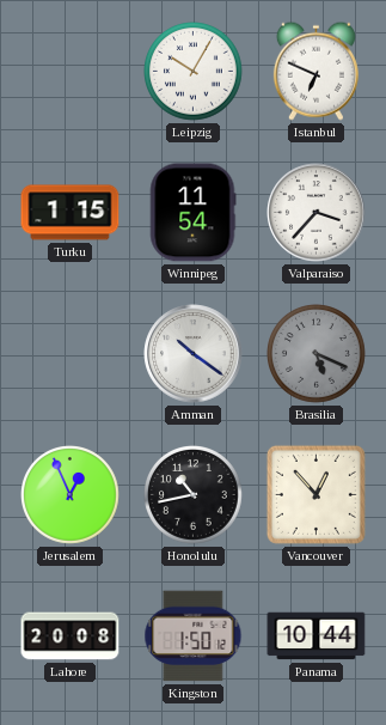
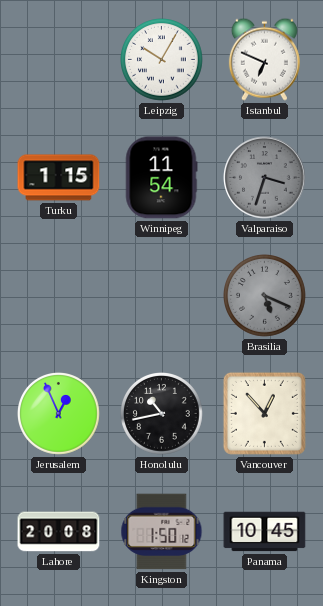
Valparaiso: 3:37 -> 3:33
Valparaiso dial: white -> grey
Amman: 10:21 -> none
Panama: 10:44 -> 10:45
